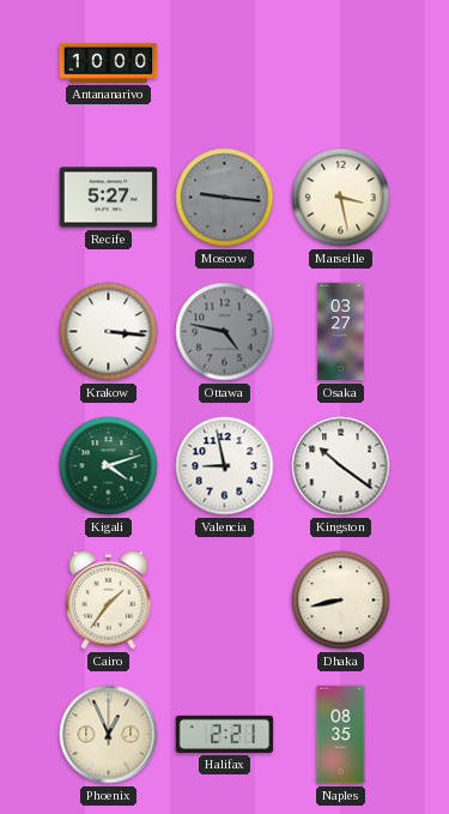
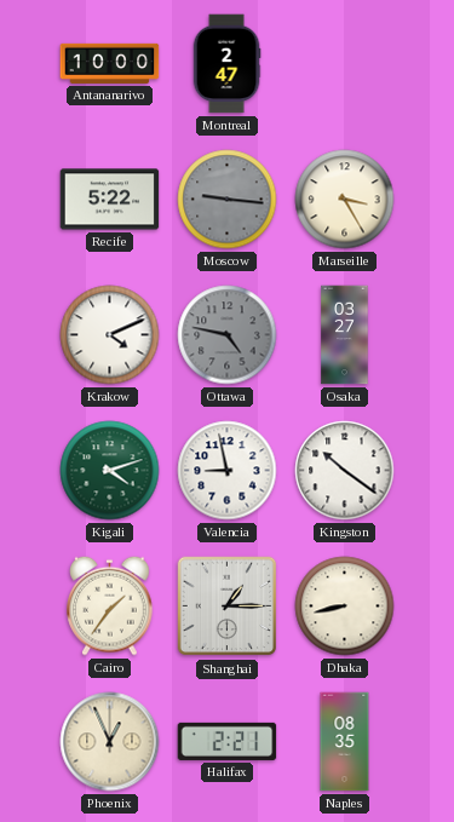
Montreal: none -> 2:47
Recife: 5:27 -> 5:22
Marseille: 3:28 -> 3:25
Krakow: 3:16 -> 4:11
Shanghai: none -> 1:15
